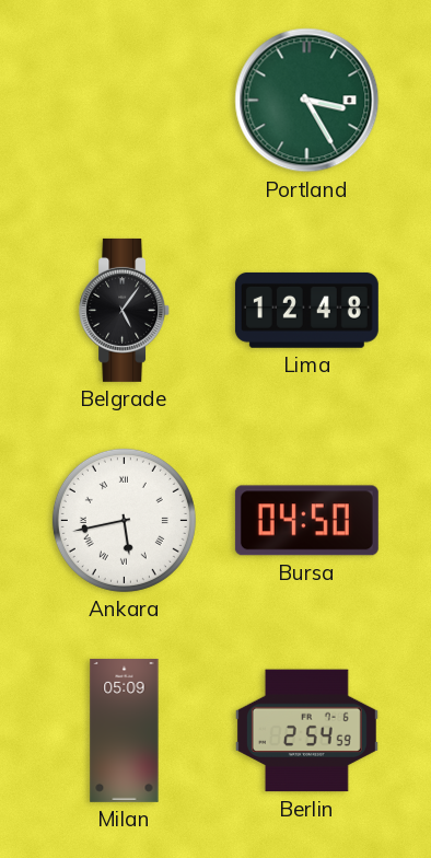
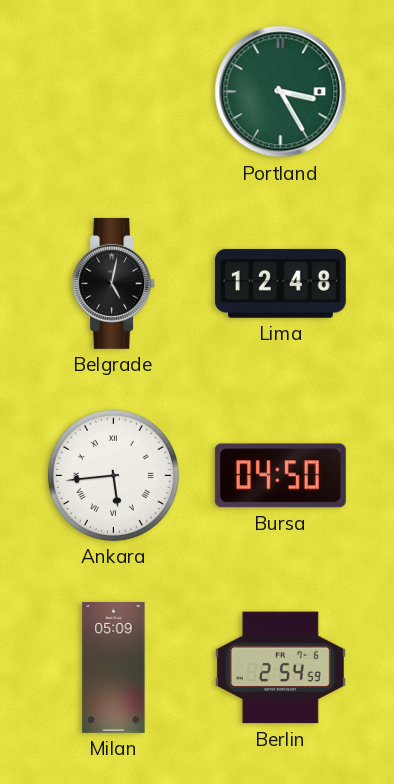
Belgrade: 5:06 -> 5:02
Ankara: 5:43 -> 5:44
